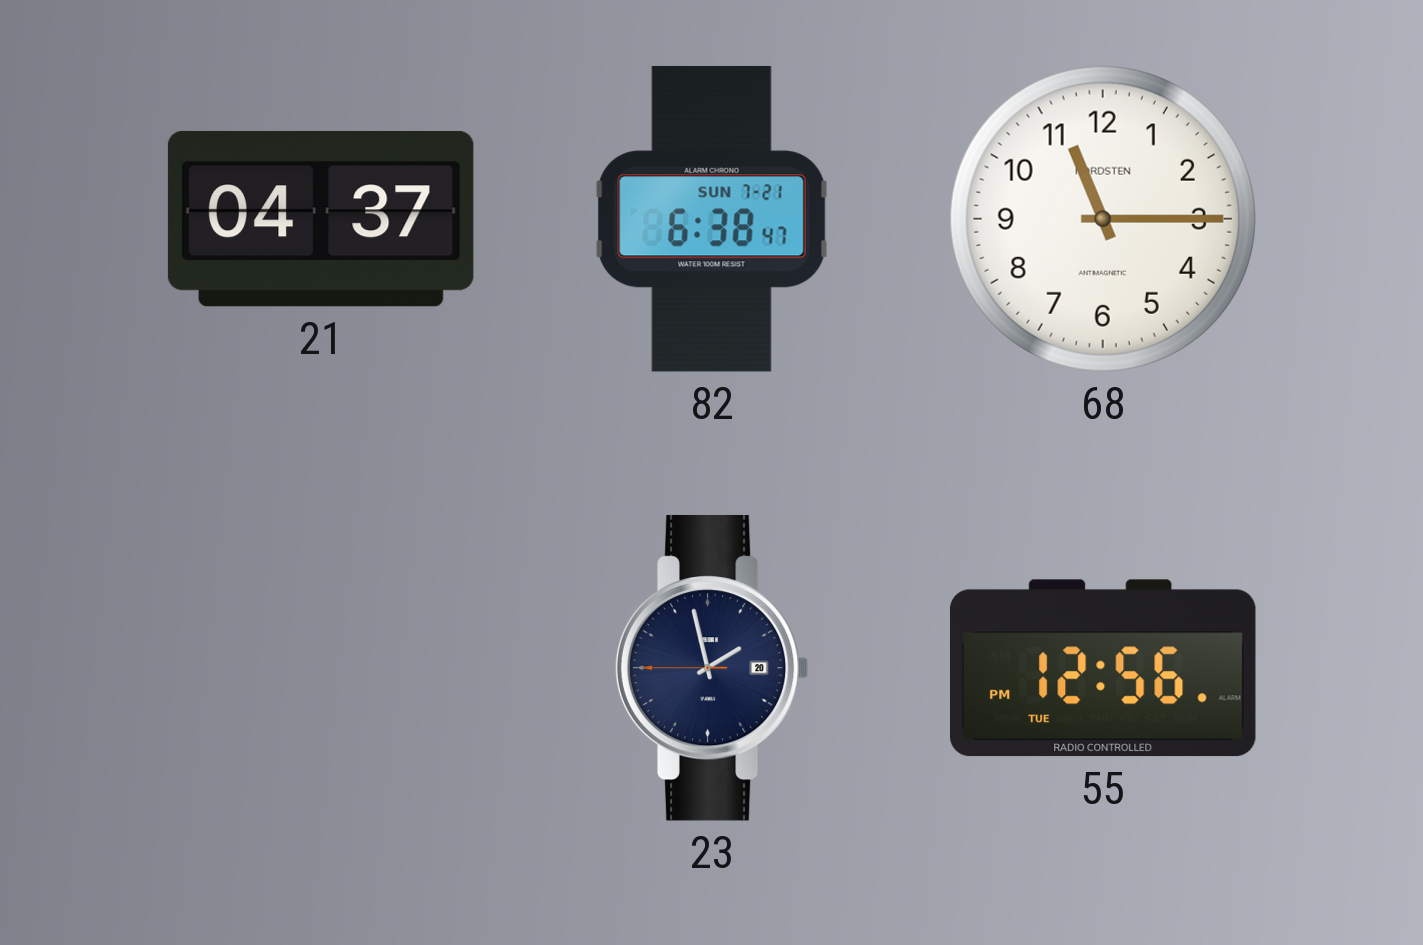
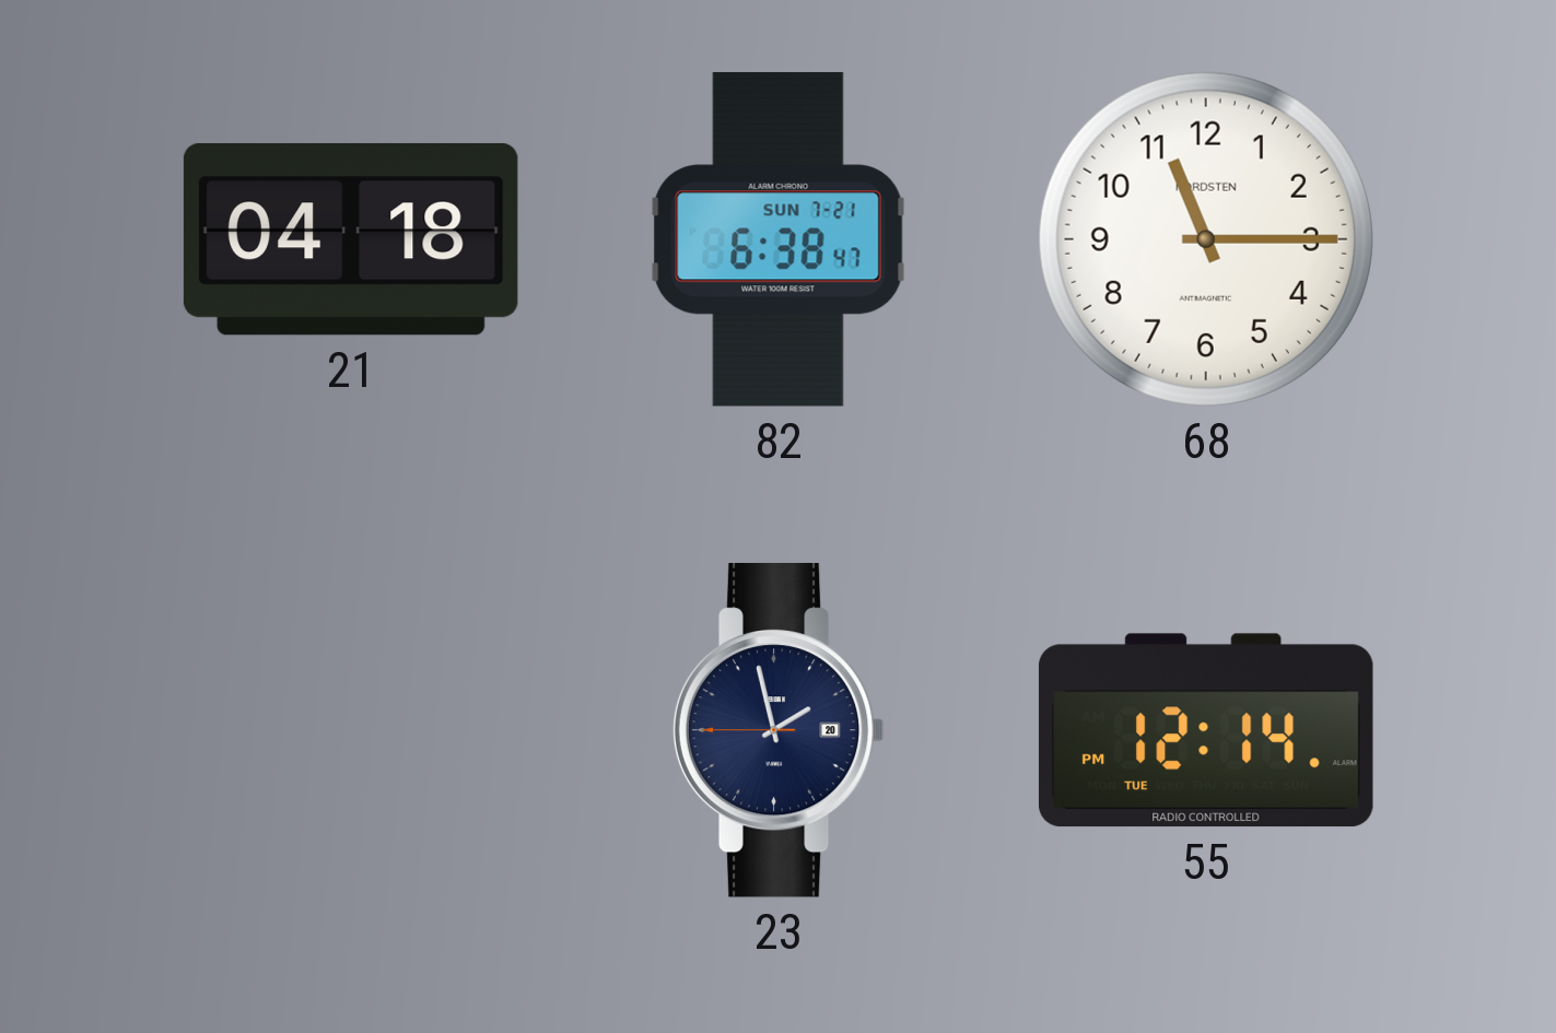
21: 04:37 -> 04:18
55: 12:56 -> 12:14
